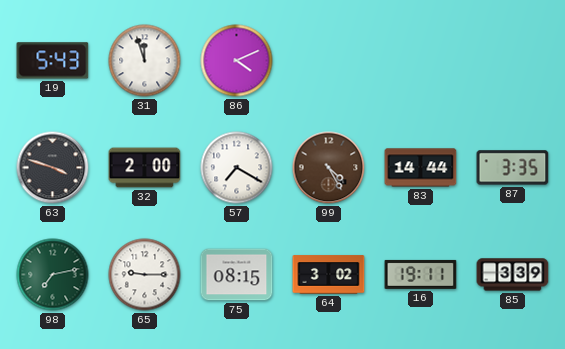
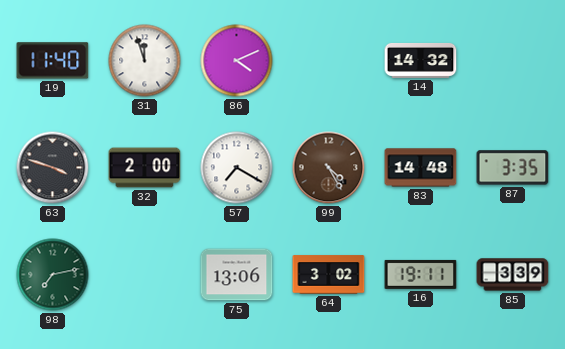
19: 5:43 -> 11:40
14: none -> 14:32
83: 14:44 -> 14:48
65: 9:15 -> none
75: 08:15 -> 13:06
